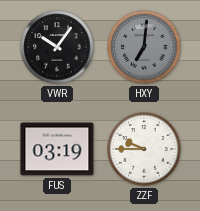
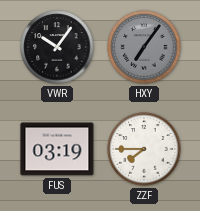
HXY: 7:01 -> 7:06
ZZF: 9:45 -> 7:45
